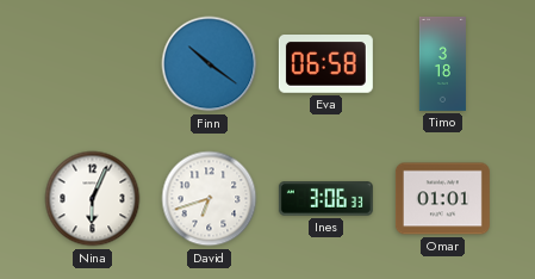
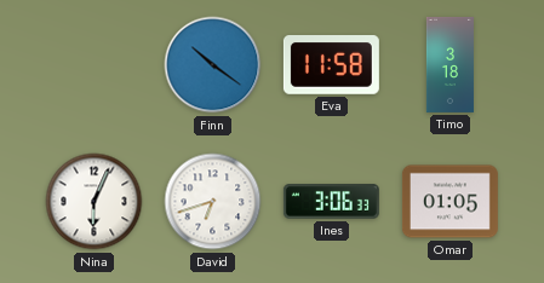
Eva: 06:58 -> 11:58
Omar: 01:01 -> 01:05
